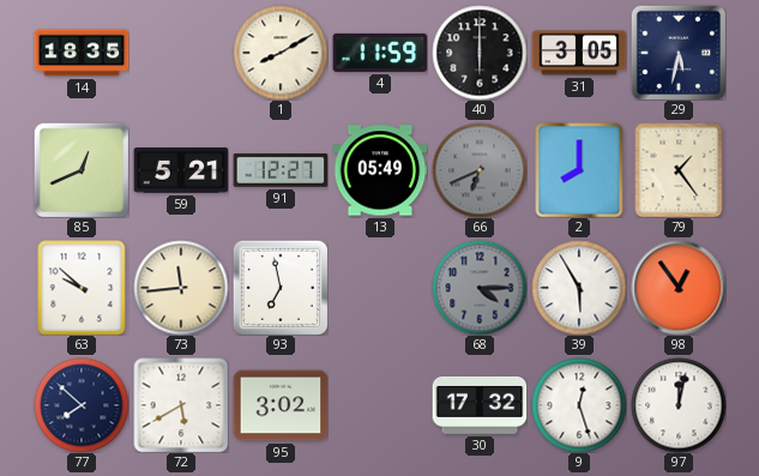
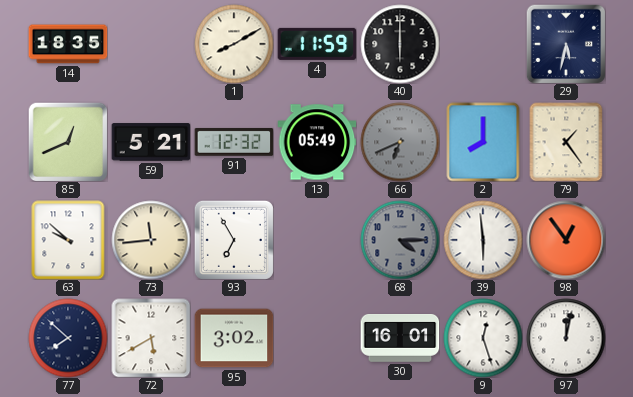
31: 3:05 -> none
91: 12:27 -> 12:32
93: 6:58 -> 6:55
39: 5:55 -> 5:59
30: 17:32 -> 16:01
